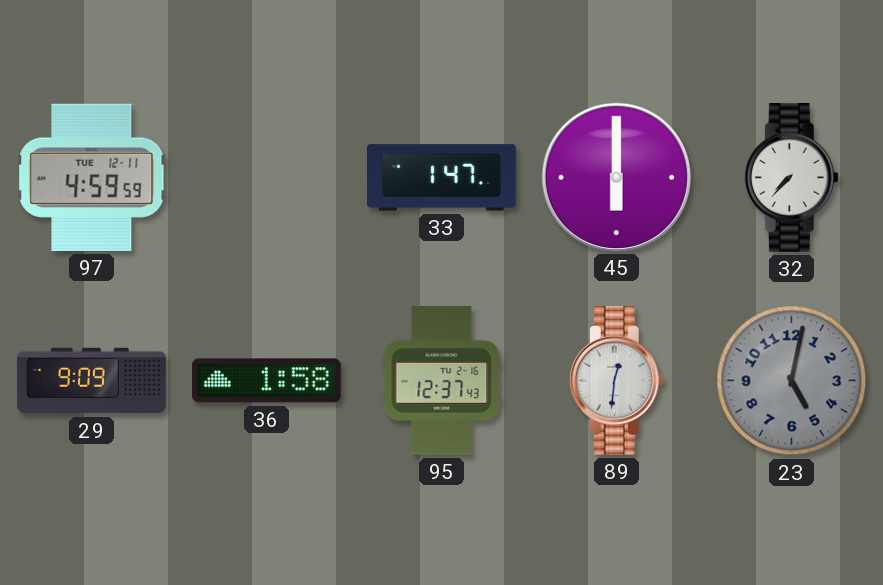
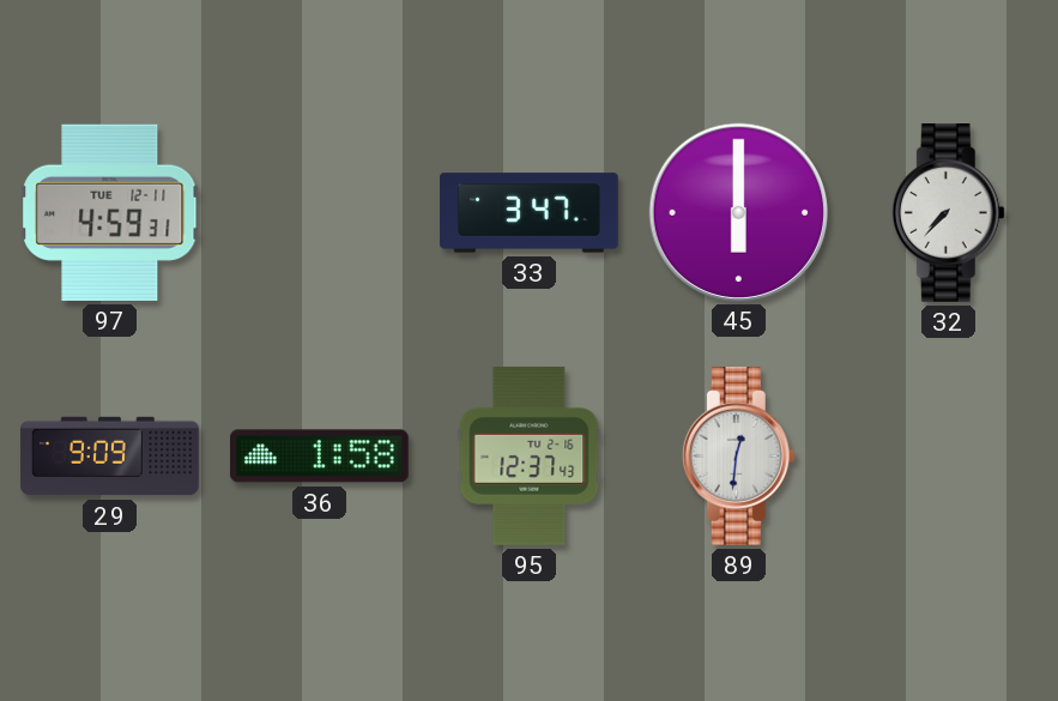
97: 4:59:59 -> 4:59:31
33: 1:47 -> 3:47
23: 5:02 -> none
